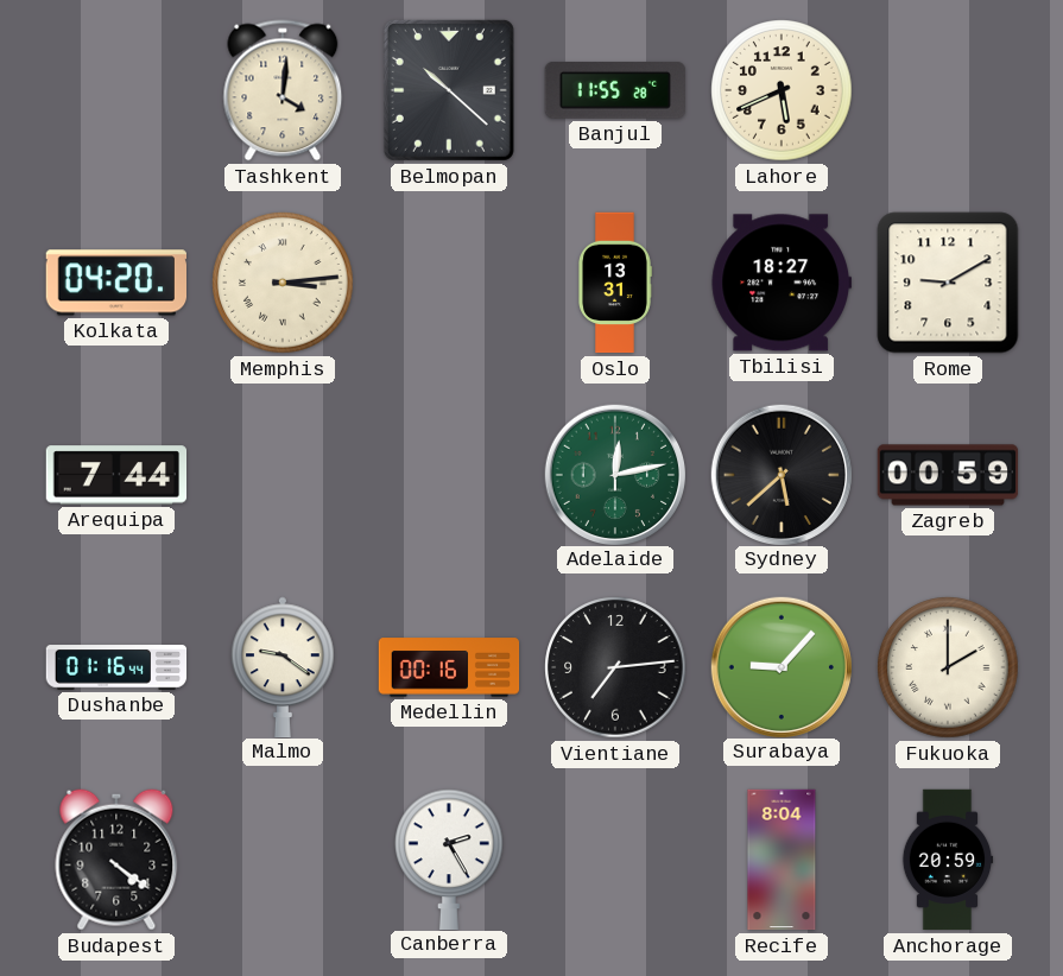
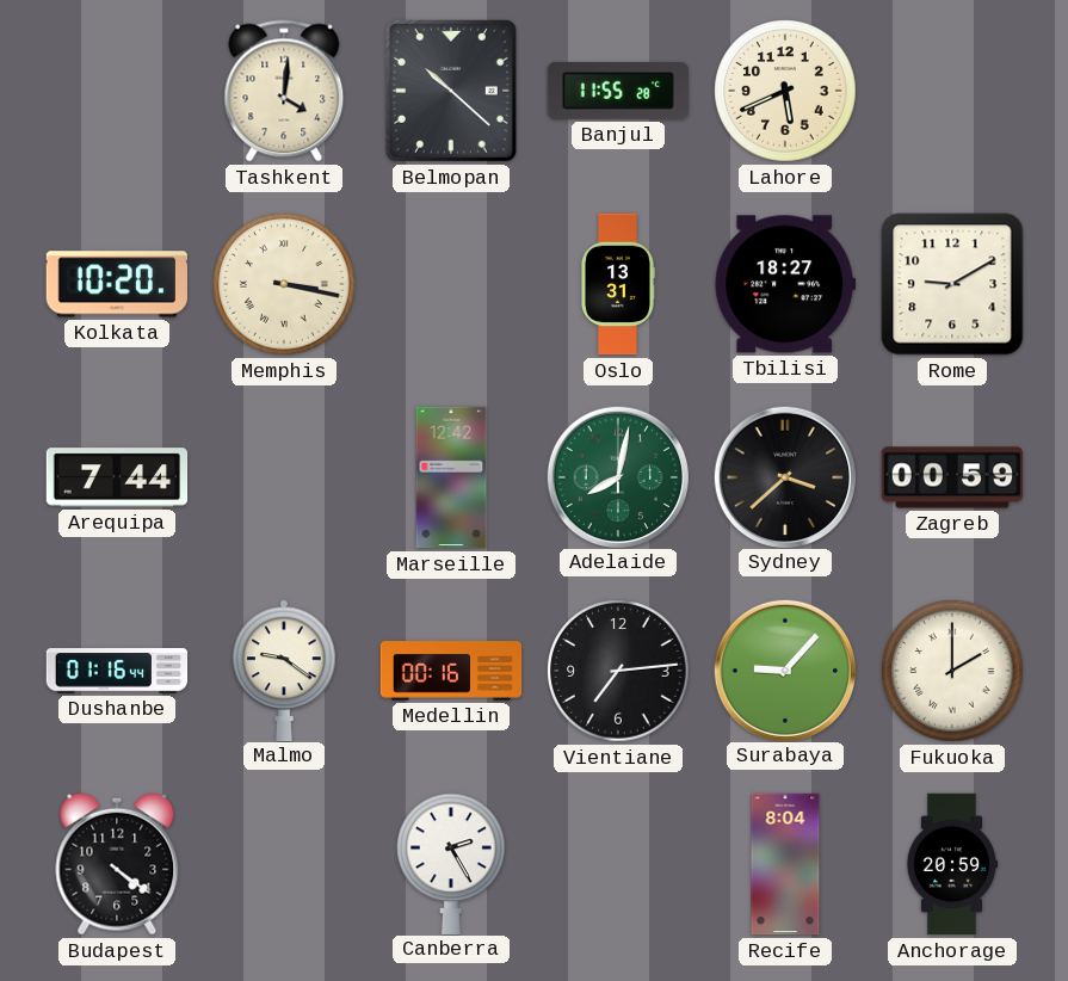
Kolkata: 04:20 -> 10:20
Memphis: 3:14 -> 3:17
Marseille: none -> 12:42
Adelaide: 12:13 -> 8:02
Sydney: 5:38 -> 3:38
